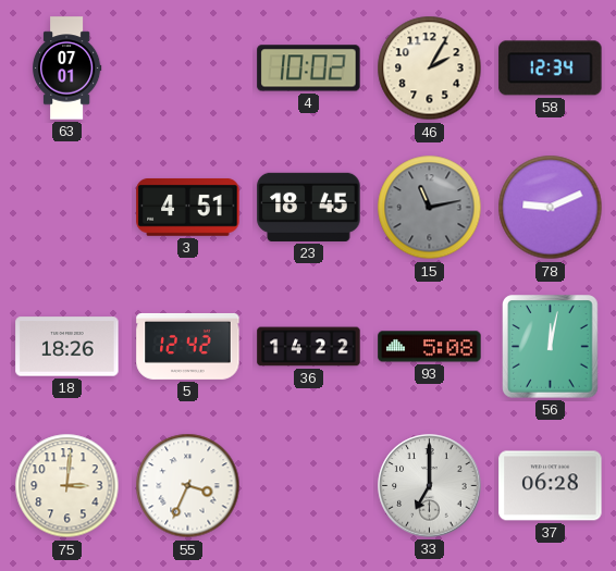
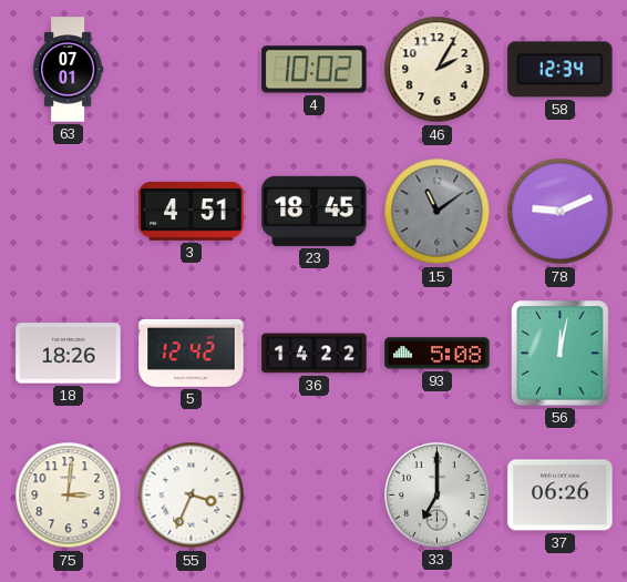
15: 11:13 -> 11:09
37: 06:28 -> 06:26
